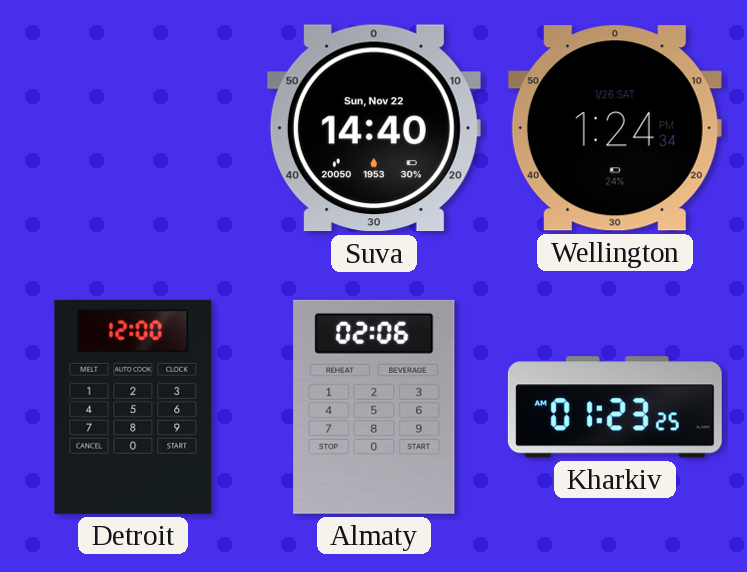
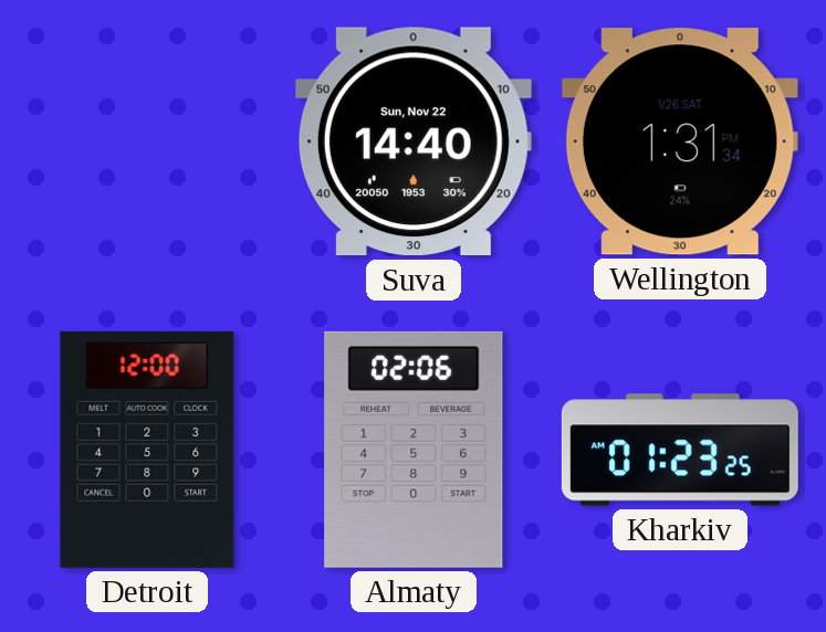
Wellington: 1:24 -> 1:31
